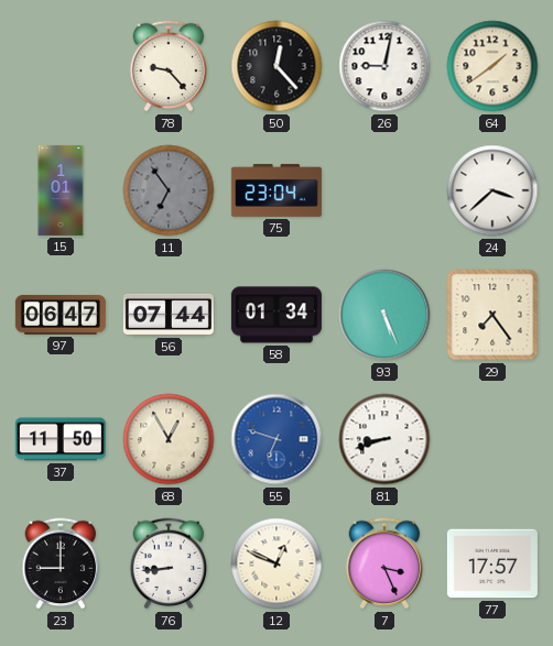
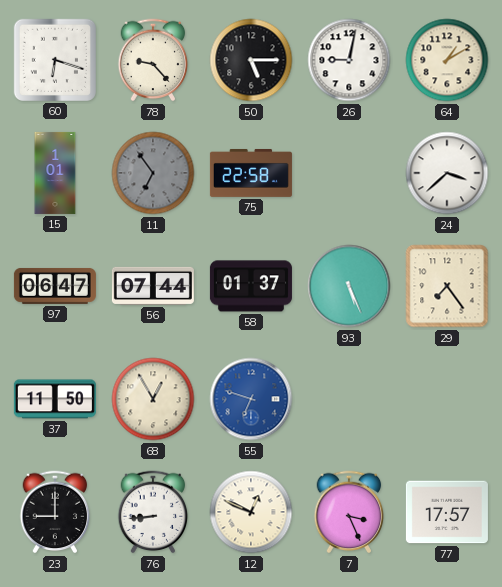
60: none -> 6:18
50: 12:23 -> 5:15
64: 1:39 -> 1:10
75: 23:04 -> 22:58
58: 01:34 -> 01:37
81: 8:42 -> none
